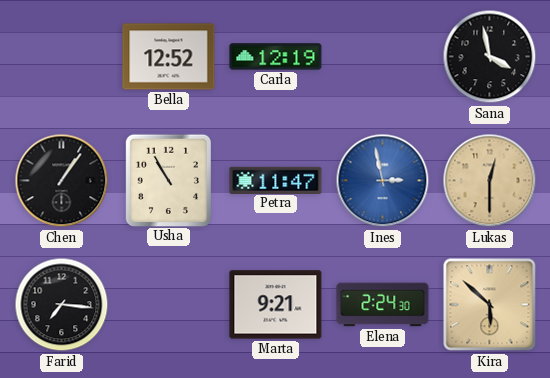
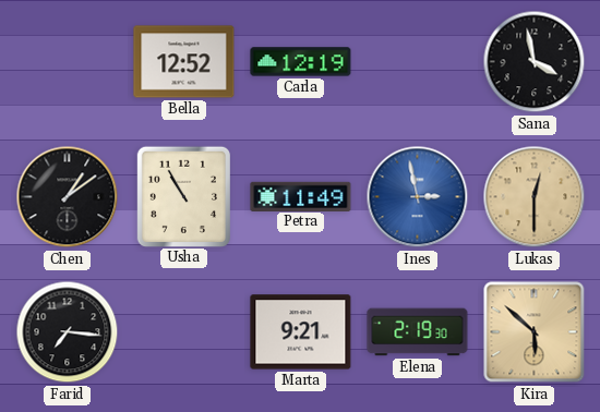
Chen: 1:06 -> 1:09
Petra: 11:47 -> 11:49
Elena: 2:24 -> 2:19
